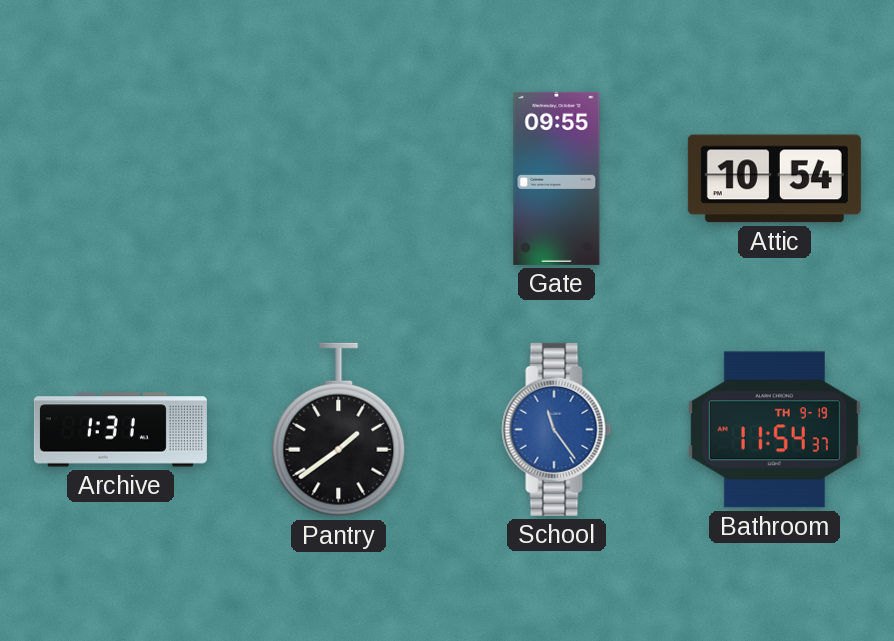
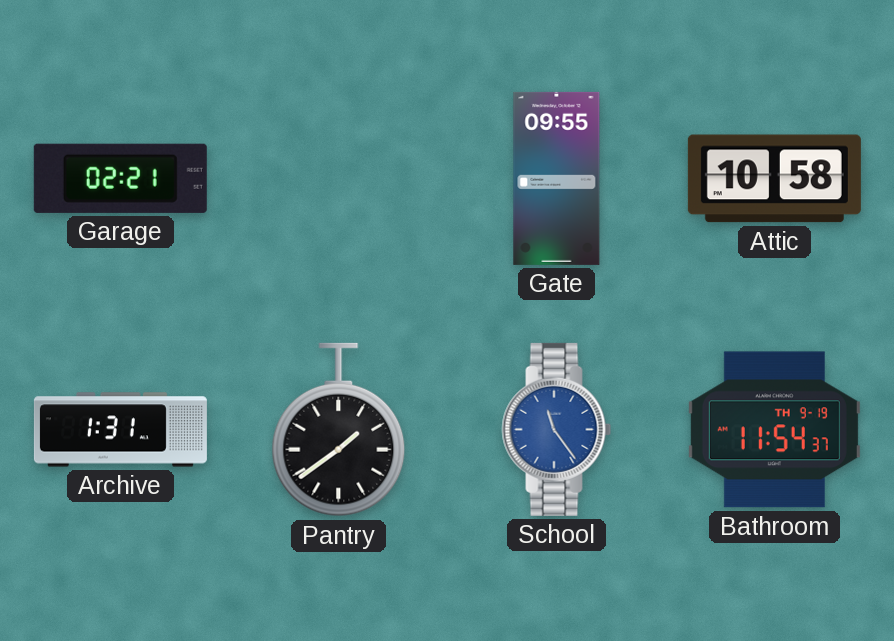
Garage: none -> 02:21
Attic: 10:54 -> 10:58
